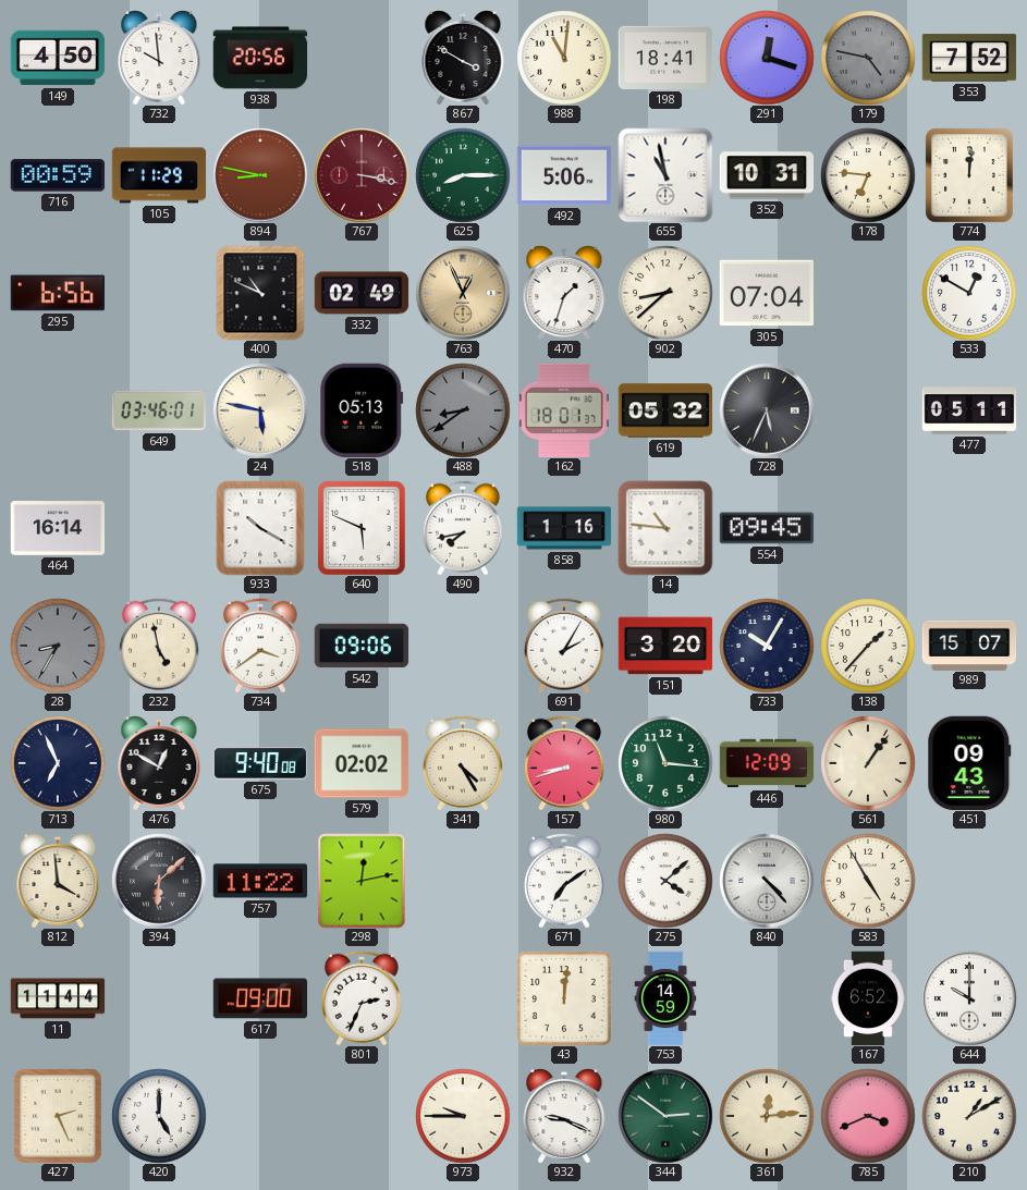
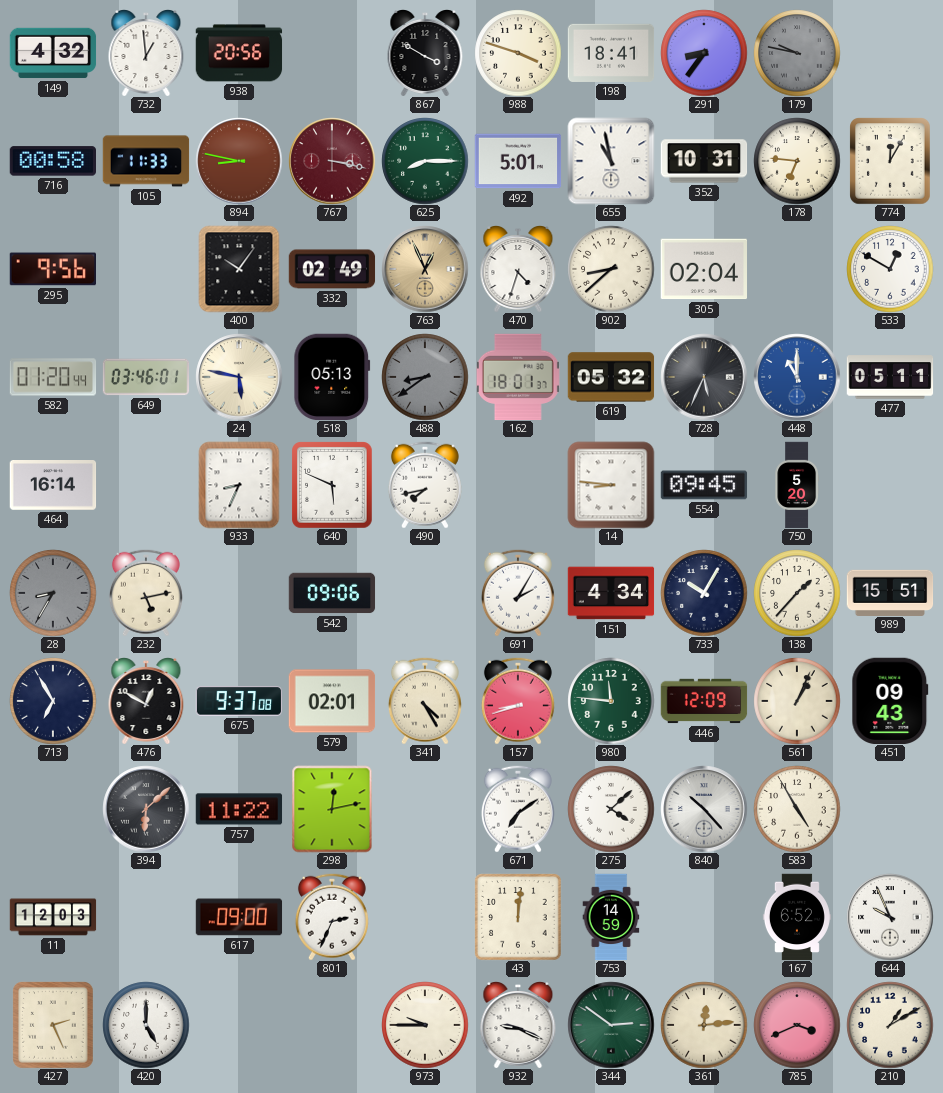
149: 4:50 -> 4:32
732: 9:59 -> 12:59
988: 11:01 -> 3:48
291: 12:18 -> 8:36
179: 4:47 -> 9:47
353: 7:52 -> none
716: 00:59 -> 00:58
105: 11:29 -> 11:33
492: 5:06 -> 5:01
774: 12:01 -> 12:05
295: 6:56 -> 9:56
400: 10:49 -> 10:06
470: 1:33 -> 4:33
305: 07:04 -> 02:04
582: none -> 01:20
448: none -> 11:00
933: 10:20 -> 8:34
858: 1:16 -> none
14: 10:46 -> 8:46
750: none -> 5:20
232: 4:58 -> 5:13
734: 3:39 -> none
151: 3:20 -> 4:34
989: 15:07 -> 15:51
713: 6:56 -> 6:55
675: 9:40 -> 9:37
579: 02:02 -> 02:01
980: 11:16 -> 11:46
561: 1:06 -> 1:04
812: 3:59 -> none
840: 4:23 -> 10:23
11: 11:44 -> 12:03
644: 10:00 -> 9:56
